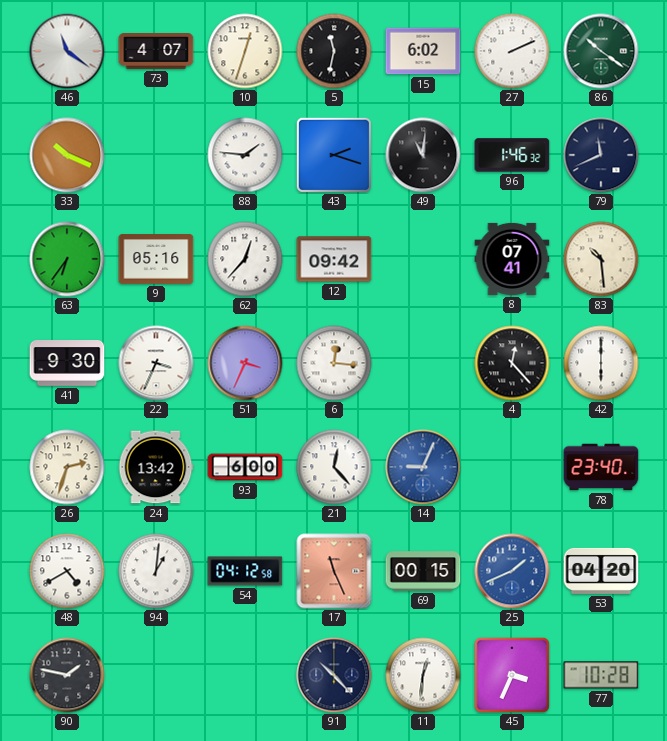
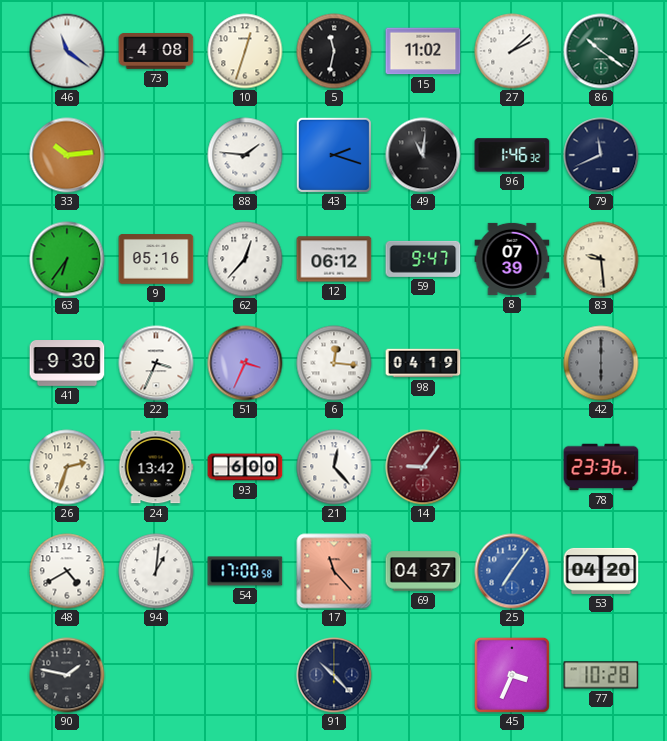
73: 4:07 -> 4:08
15: 6:02 -> 11:02
27: 2:11 -> 2:08
33: 10:19 -> 10:14
12: 09:42 -> 06:12
59: none -> 9:47
8: 07:41 -> 07:39
83: 10:29 -> 9:29
98: none -> 04:19
4: 12:23 -> none
42 dial: white -> grey
14: 9:04 -> 9:06
14 dial: blue -> burgundy
78: 23:40 -> 23:36
54: 04:12 -> 17:00
17: 11:26 -> 11:23
69: 00:15 -> 04:37
25: 1:41 -> 7:06
11: 12:31 -> none
